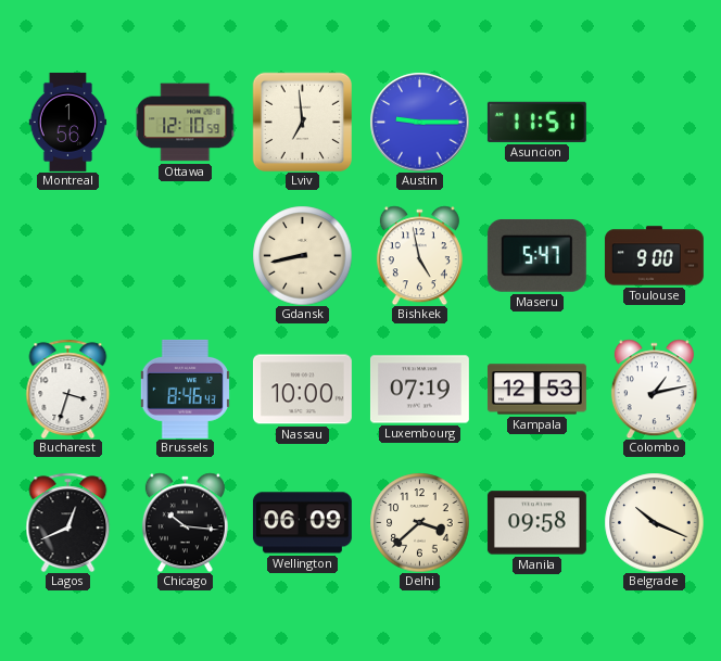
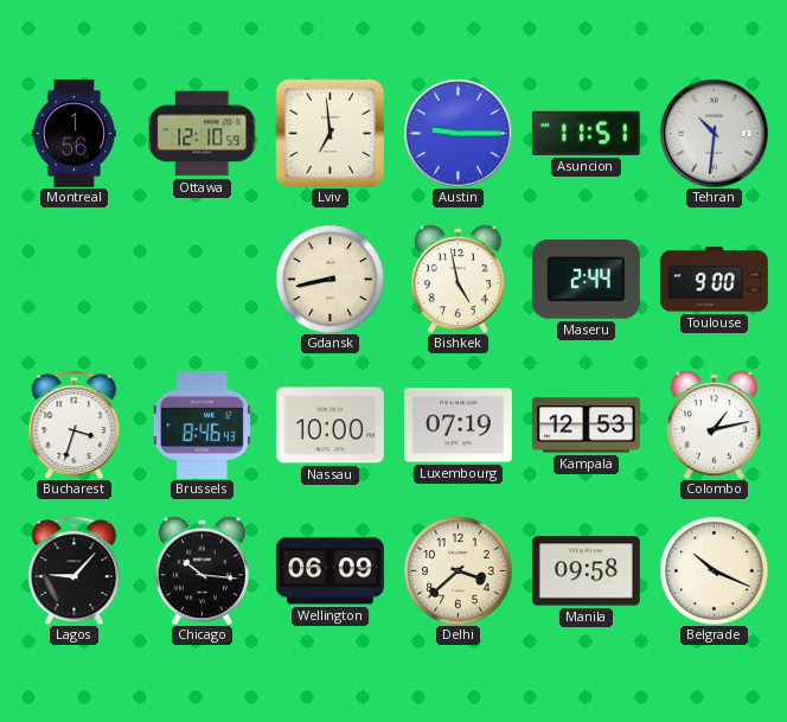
Tehran: none -> 10:31
Maseru: 5:47 -> 2:44
Lagos: 12:41 -> 9:07
